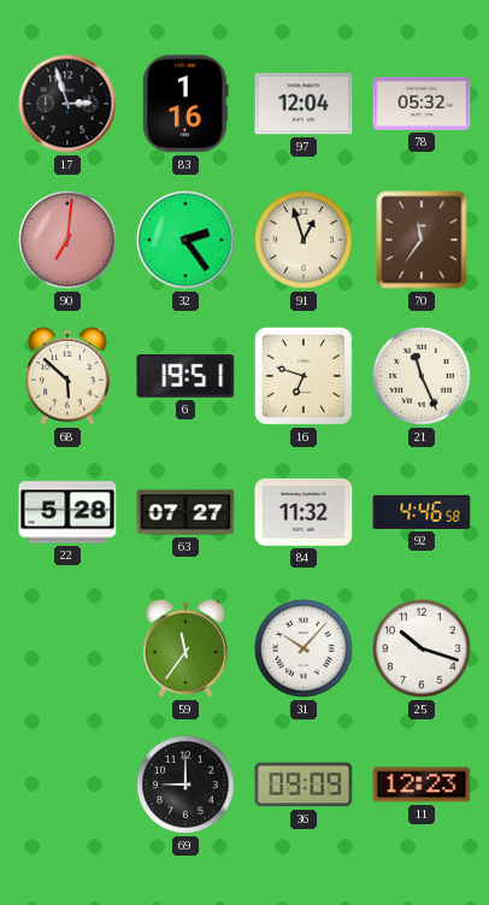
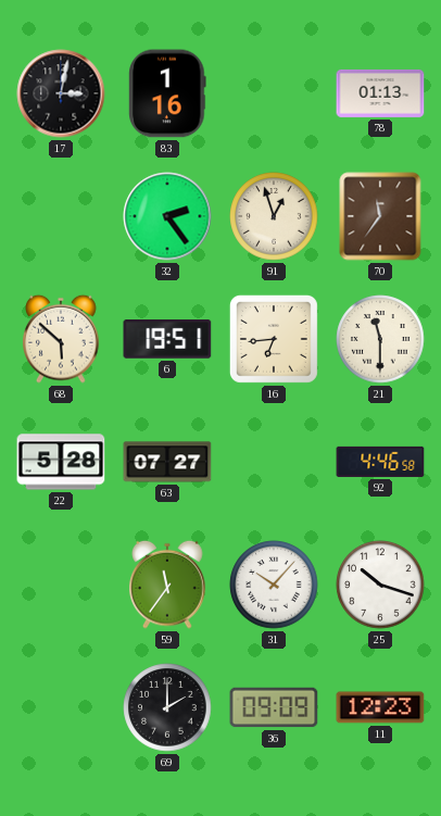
17: 2:57 -> 3:02
97: 12:04 -> none
78: 05:32 -> 01:13
90: 7:01 -> none
16: 6:48 -> 6:44
21: 11:26 -> 11:30
84: 11:32 -> none
69: 9:00 -> 2:00
